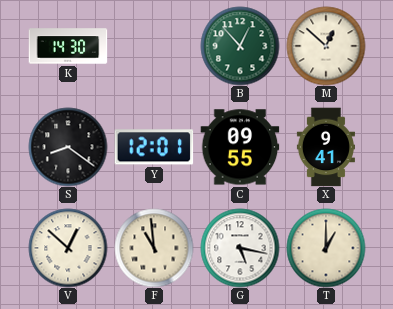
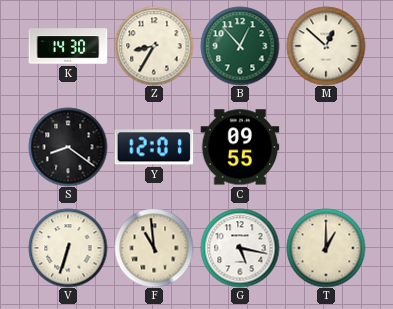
Z: none -> 8:35
X: 9:41 -> none
V: 12:52 -> 6:33
